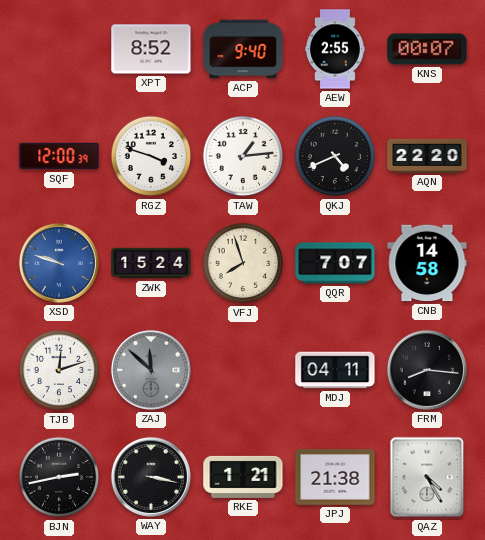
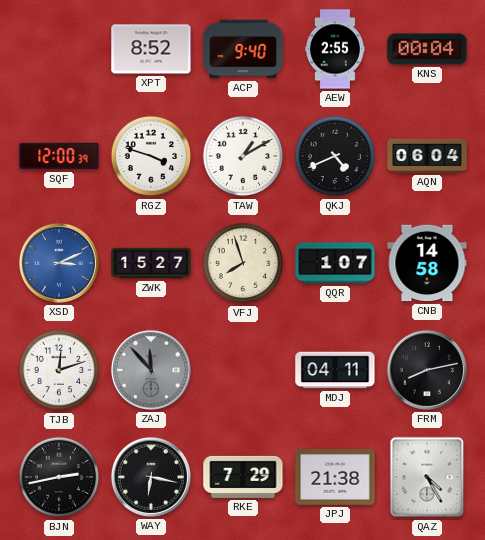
KNS: 00:07 -> 00:04
TAW: 1:14 -> 1:10
AQN: 22:20 -> 06:04
XSD: 9:48 -> 3:11
ZWK: 15:24 -> 15:27
QQR: 7:07 -> 1:07
ZAJ: 11:52 -> 11:53
FRM: 8:16 -> 8:13
WAY: 3:17 -> 6:17
RKE: 1:21 -> 7:29
